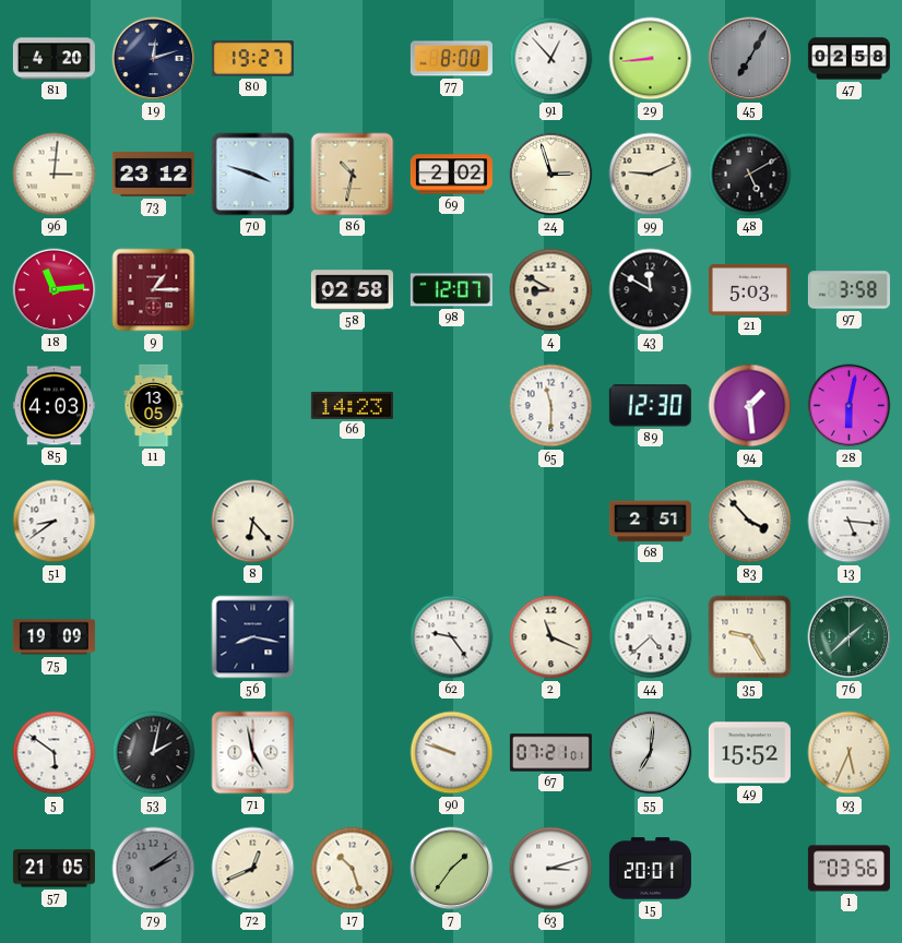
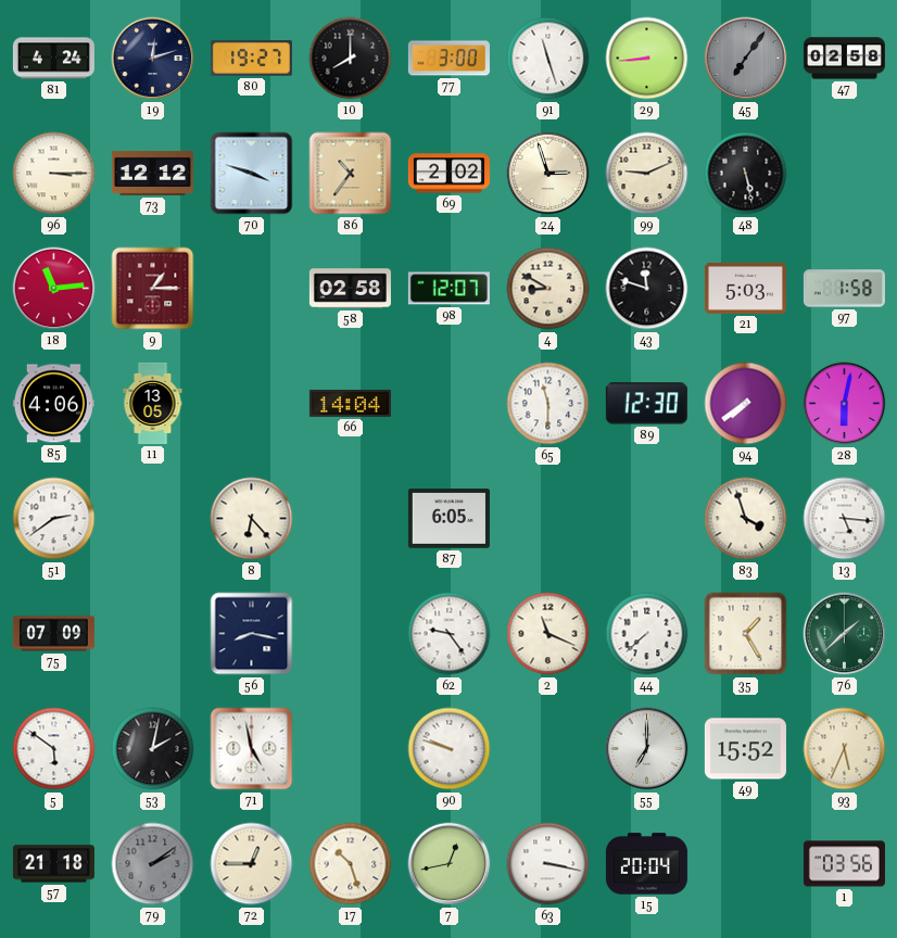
81: 4:20 -> 4:24
10: none -> 8:00
77: 8:00 -> 3:00
91: 12:53 -> 11:27
45: 7:05 -> 7:06
96: 3:01 -> 3:15
73: 23:12 -> 12:12
86: 10:32 -> 10:36
48: 5:10 -> 5:28
43: 11:50 -> 11:48
97: 3:58 -> 1:58
85: 4:03 -> 4:06
66: 14:23 -> 14:04
94: 1:29 -> 7:39
51: 8:39 -> 2:39
87: none -> 6:05
68: 2:51 -> none
83: 3:53 -> 3:57
75: 19:09 -> 07:09
44: 4:38 -> 7:38
35: 9:25 -> 1:25
67: 07:21 -> none
55: 7:01 -> 7:00
57: 21:05 -> 21:18
72: 12:41 -> 12:45
7: 1:36 -> 12:43
63: 3:12 -> 3:17
15: 20:01 -> 20:04
